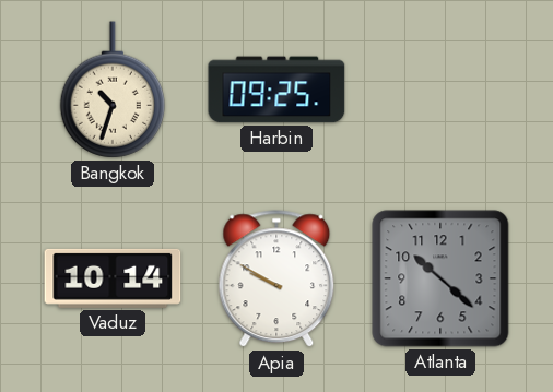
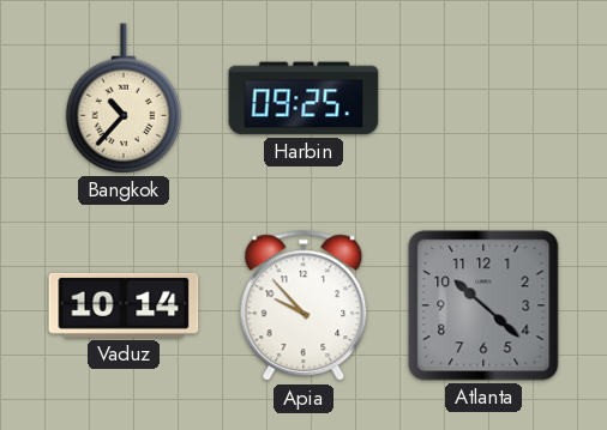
Bangkok: 10:33 -> 10:37
Apia: 9:50 -> 9:53
